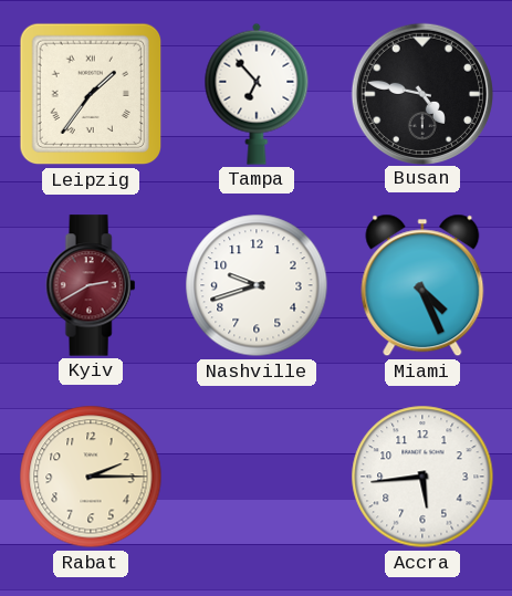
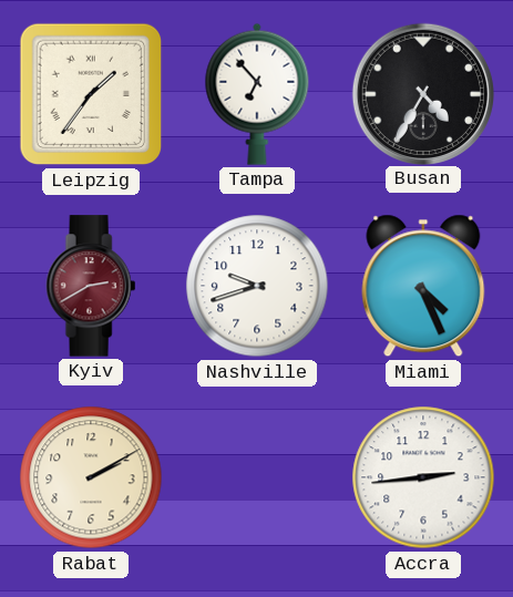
Busan: 4:47 -> 4:35
Rabat: 2:15 -> 2:10
Accra: 5:44 -> 2:44
